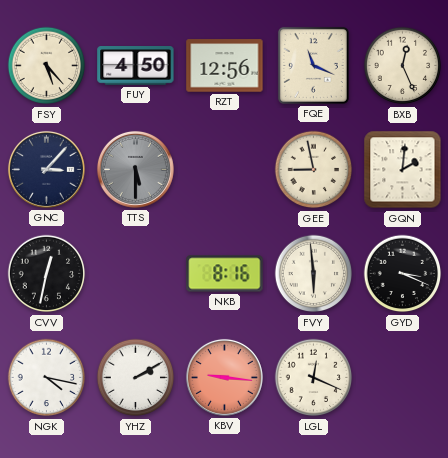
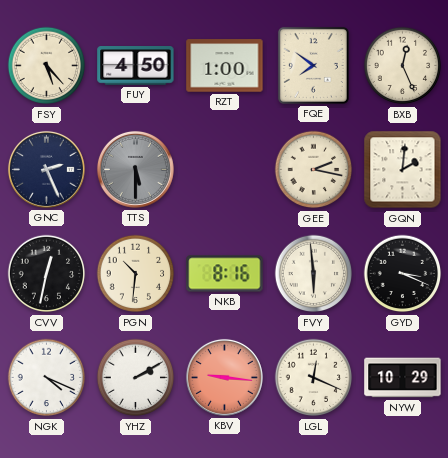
RZT: 12:56 -> 1:00
FQE: 11:19 -> 7:51
GNC: 3:07 -> 2:26
GEE: 8:58 -> 2:17
PGN: none -> 10:31
NGK: 4:17 -> 4:19
NYW: none -> 10:29
